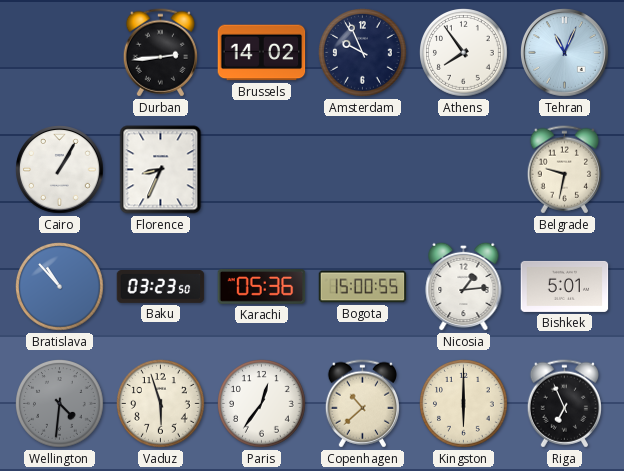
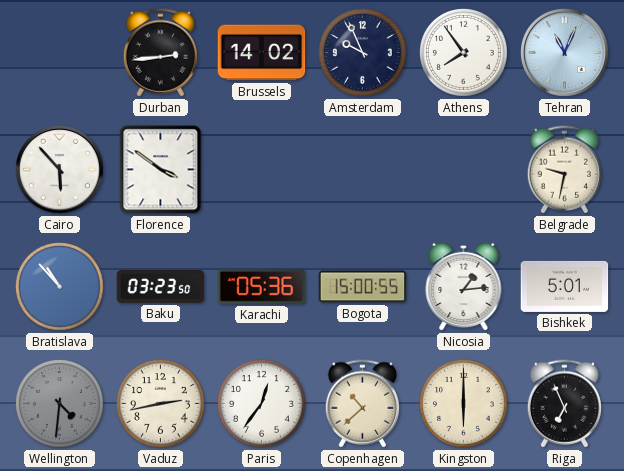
Cairo: 1:05 -> 5:53
Florence: 8:34 -> 3:51
Vaduz: 5:57 -> 2:43
